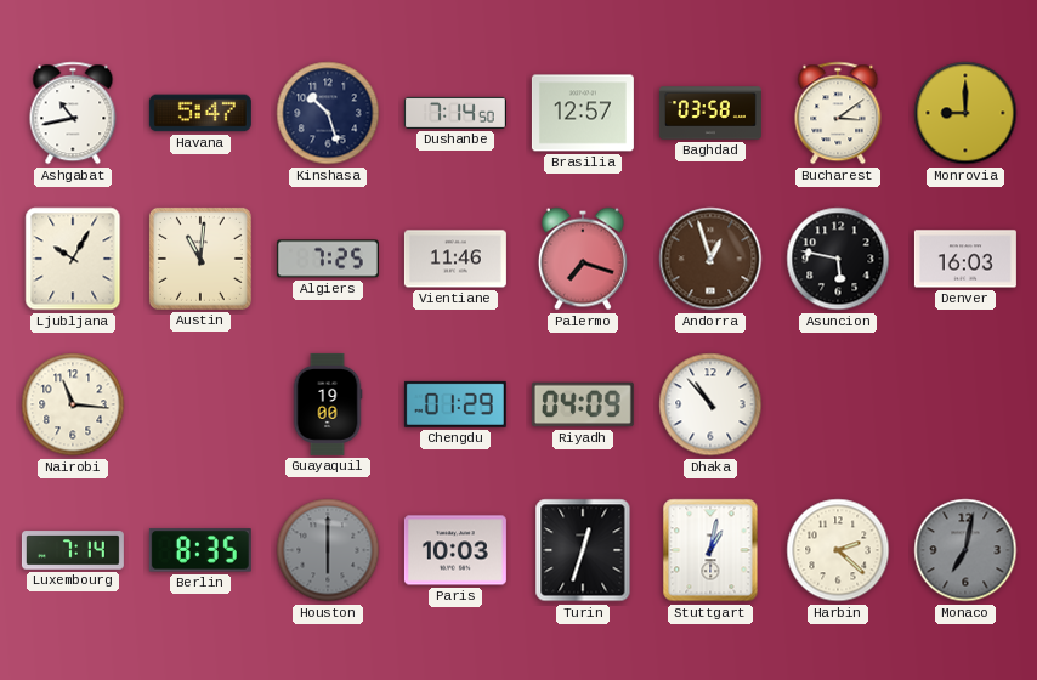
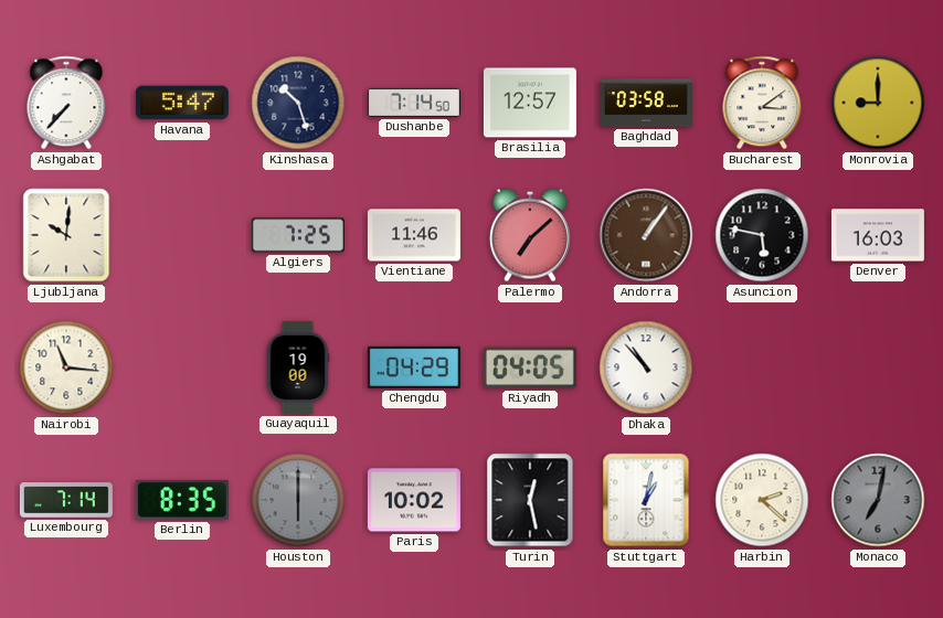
Ashgabat: 10:43 -> 7:37
Ljubljana: 10:05 -> 10:01
Austin: 11:01 -> none
Palermo: 7:18 -> 7:08
Andorra: 12:57 -> 1:06
Chengdu: 01:29 -> 04:29
Riyadh: 04:09 -> 04:05
Paris: 10:03 -> 10:02
Turin: 12:33 -> 12:28
